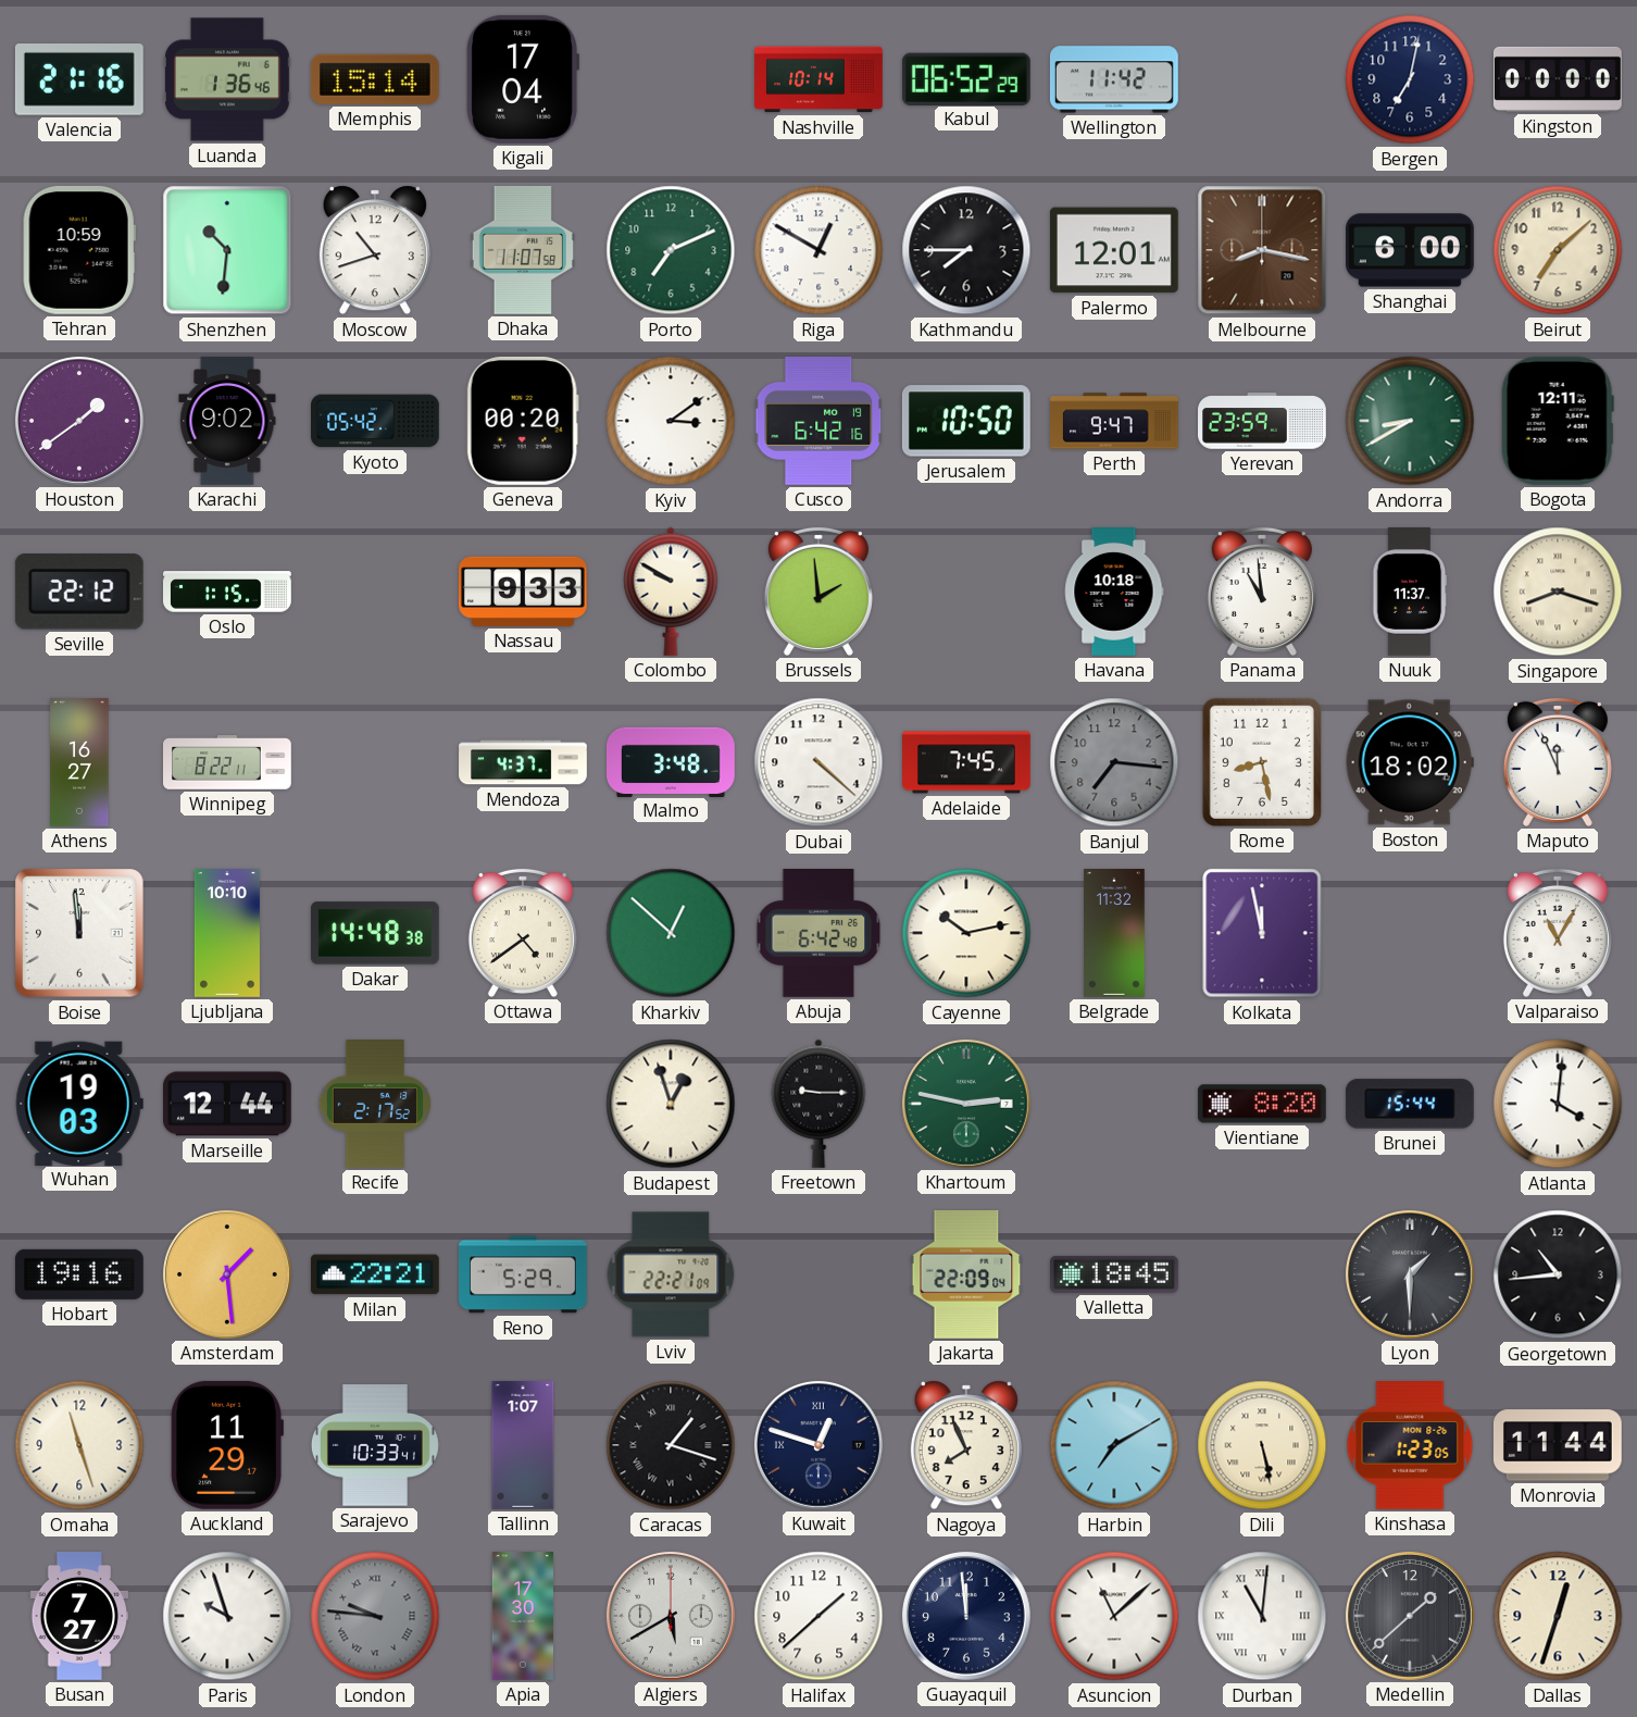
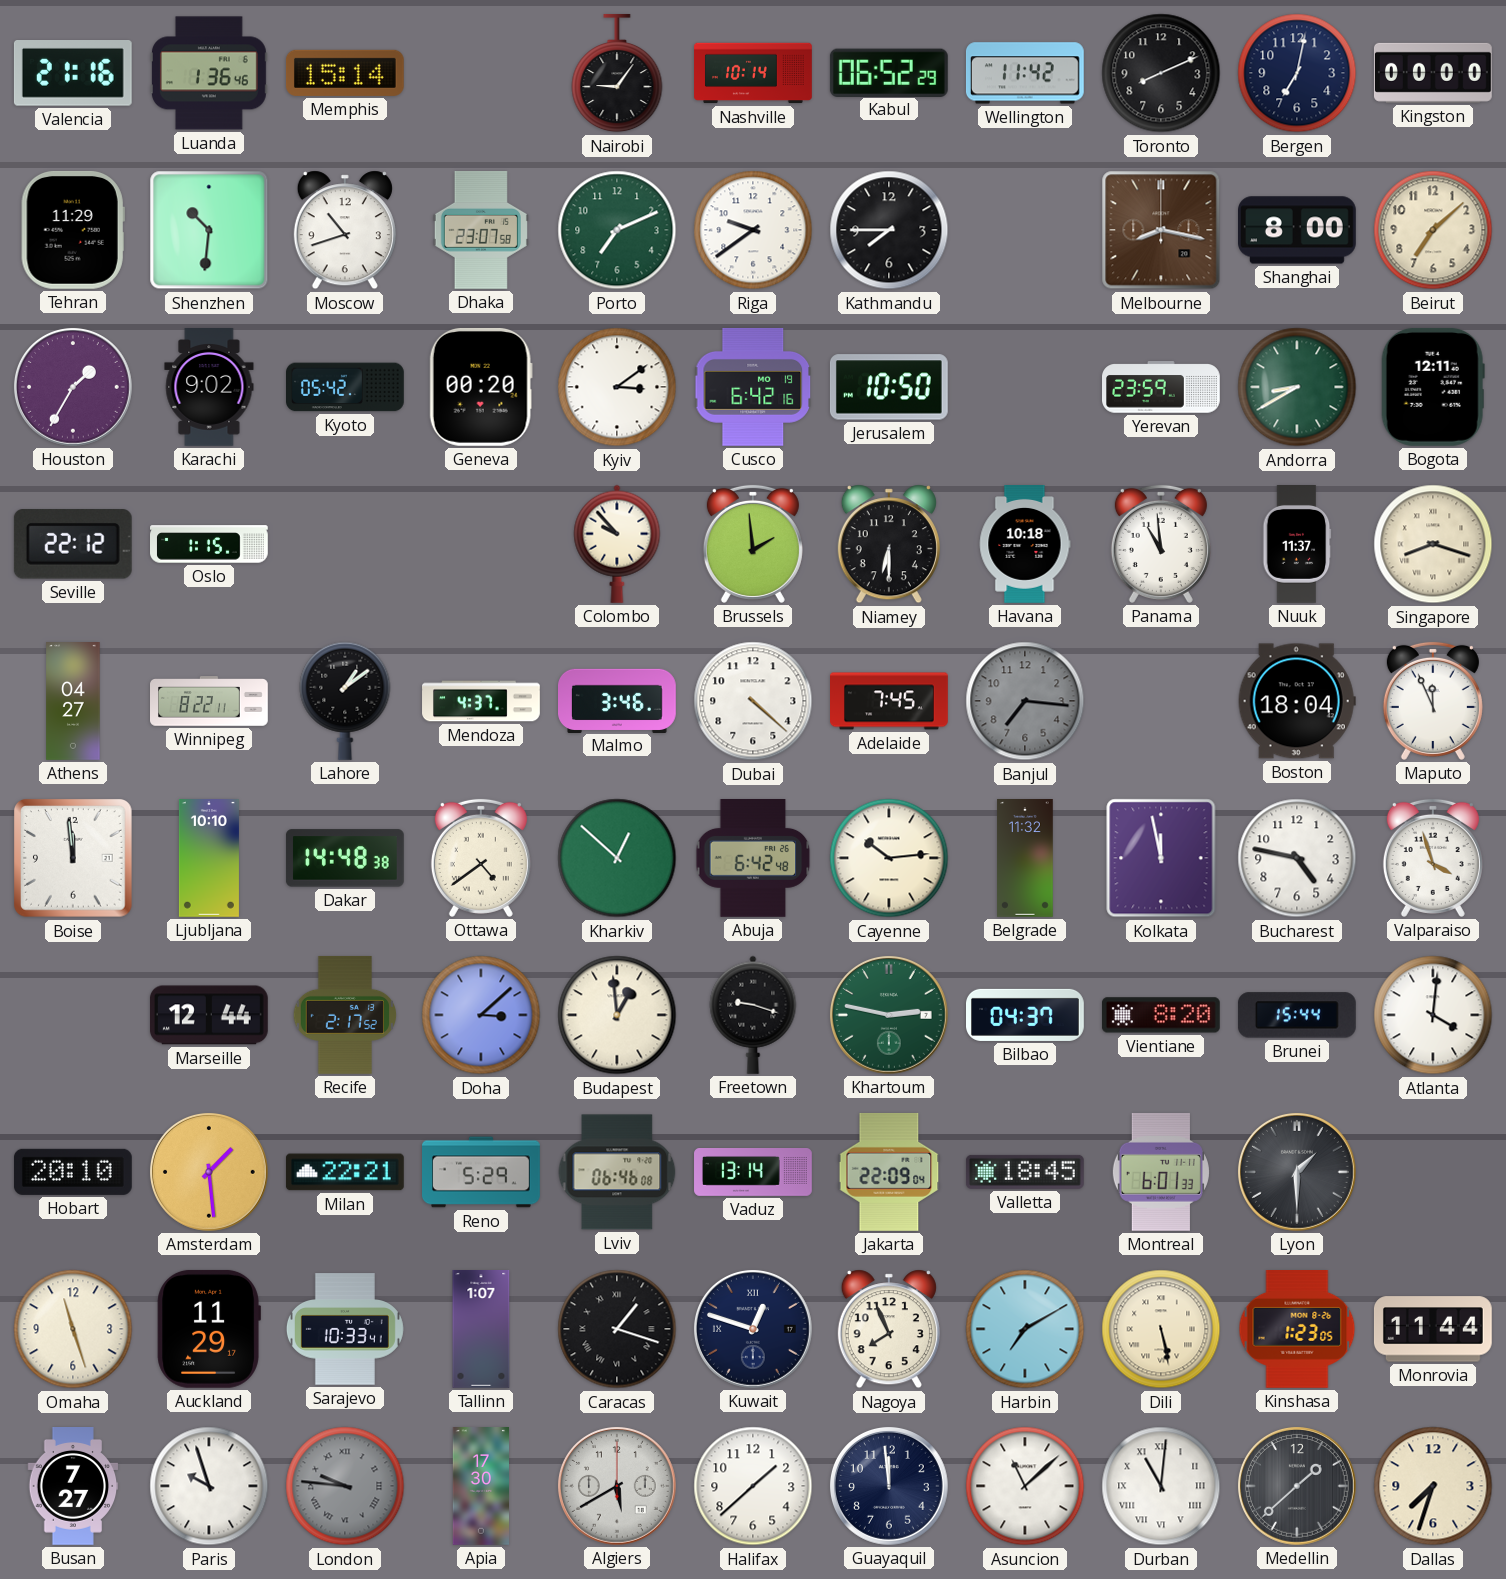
Kigali: 17:04 -> none
Nairobi: none -> 9:06
Toronto: none -> 8:11
Tehran: 10:59 -> 11:29
Dhaka: 11:07 -> 23:07
Riga: 12:50 -> 9:39
Palermo: 12:01 -> none
Shanghai: 6:00 -> 8:00
Houston: 1:39 -> 1:35
Perth: 9:47 -> none
Nassau: 9:33 -> none
Colombo: 9:50 -> 9:53
Niamey: none -> 6:30
Athens: 16:27 -> 04:27
Lahore: none -> 1:09
Malmo: 3:48 -> 3:46
Rome: 8:28 -> none
Boston: 18:02 -> 18:04
Cayenne: 10:13 -> 10:14
Bucharest: none -> 4:47
Valparaiso: 11:05 -> 3:57
Wuhan: 19:03 -> none
Doha: none -> 3:08
Budapest: 12:57 -> 12:59
Freetown: 9:15 -> 9:18
Bilbao: none -> 04:37
Hobart: 19:16 -> 20:10
Lviv: 22:21 -> 06:46
Vaduz: none -> 13:14
Montreal: none -> 6:01
Georgetown: 10:44 -> none
Dallas: 12:33 -> 7:33
